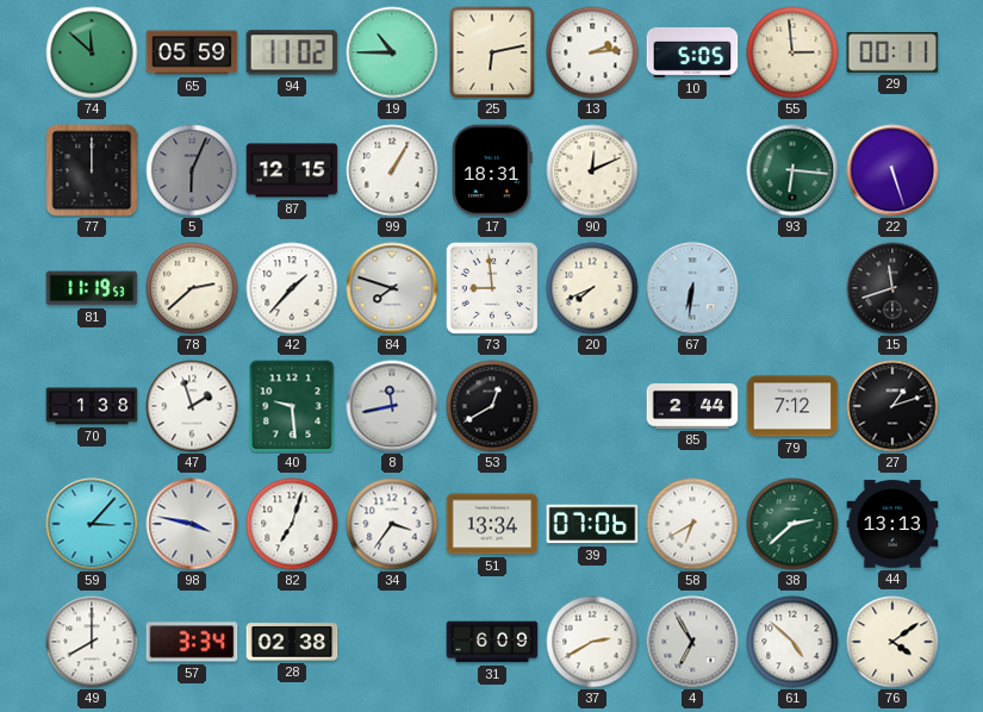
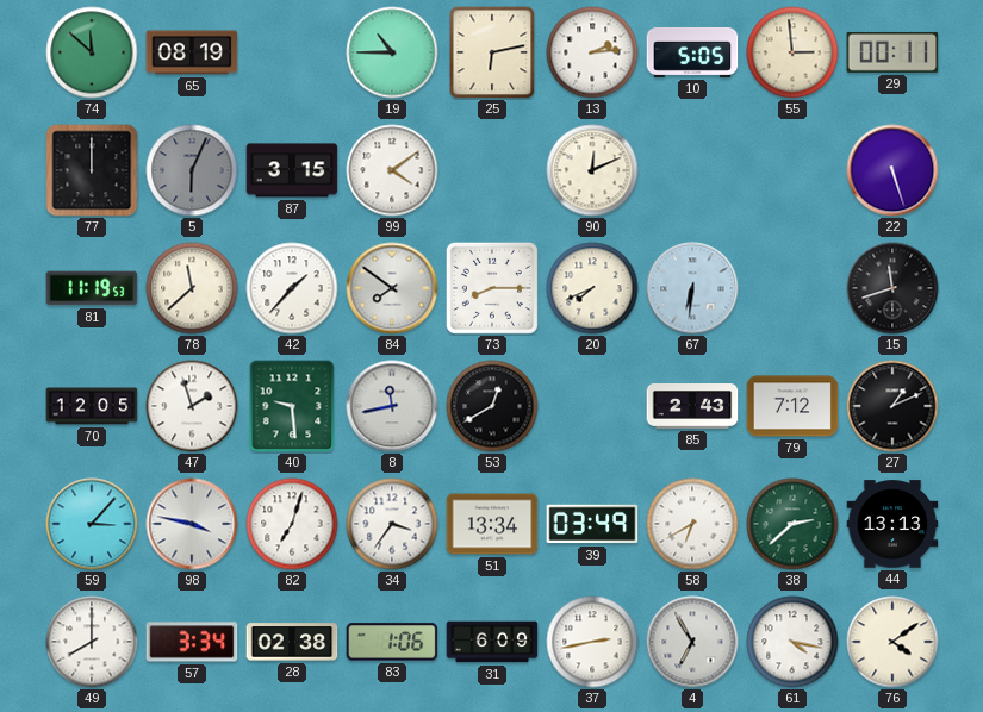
65: 05:59 -> 08:19
94: 11:02 -> none
87: 12:15 -> 3:15
99: 1:05 -> 4:09
17: 18:31 -> none
93: 6:16 -> none
78: 2:38 -> 11:38
84: 7:48 -> 7:51
73: 8:59 -> 8:15
70: 1:38 -> 12:05
85: 2:44 -> 2:43
27: 1:12 -> 1:11
39: 07:06 -> 03:49
83: none -> 1:06
37: 2:40 -> 2:43
61: 4:52 -> 4:17
